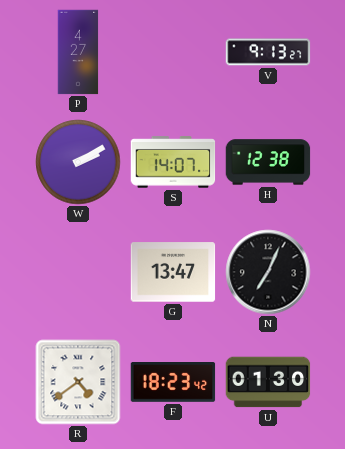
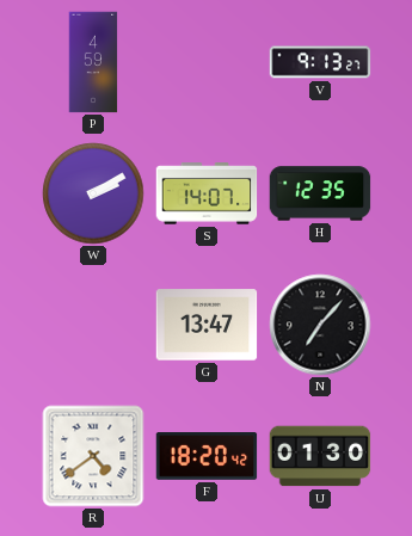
P: 4:27 -> 4:59
H: 12:38 -> 12:35
N: 7:04 -> 7:07
F: 18:23 -> 18:20
